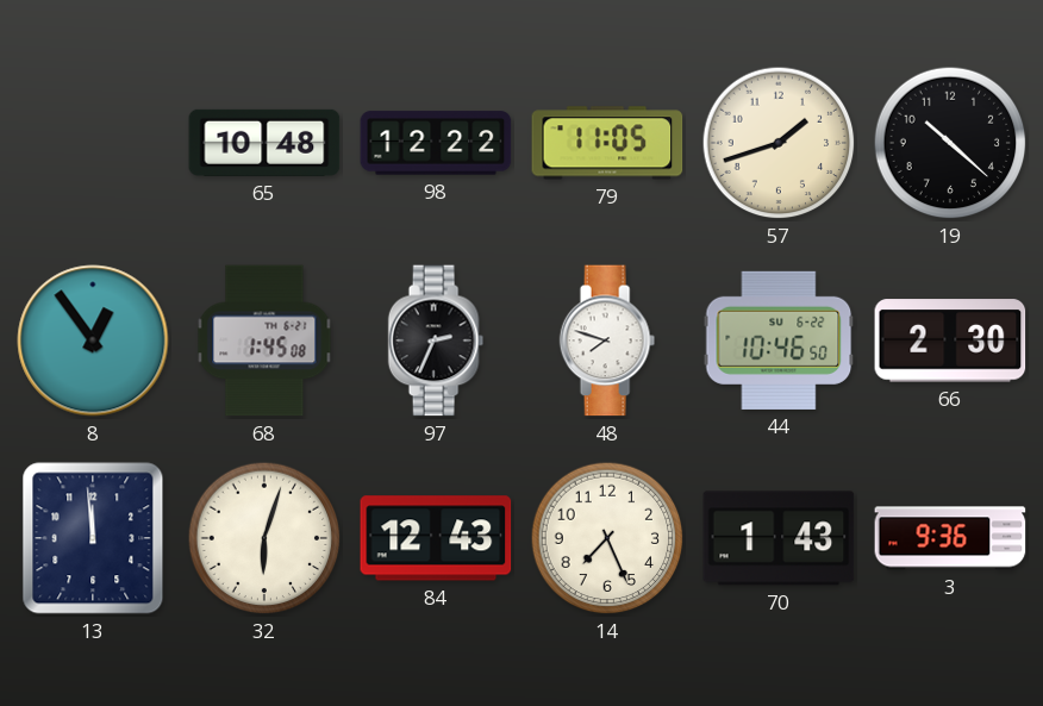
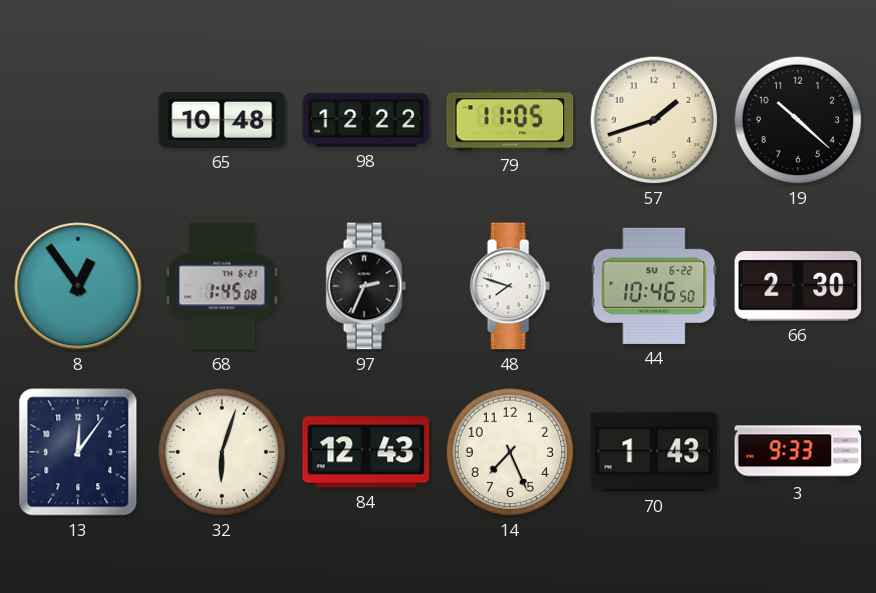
13: 11:59 -> 12:06
3: 9:36 -> 9:33
